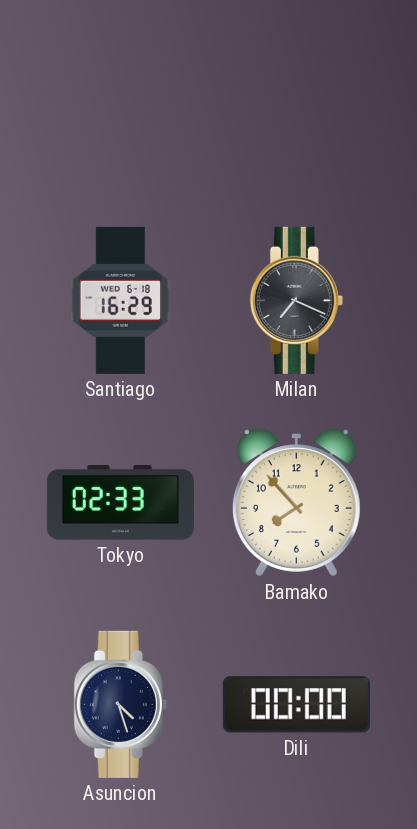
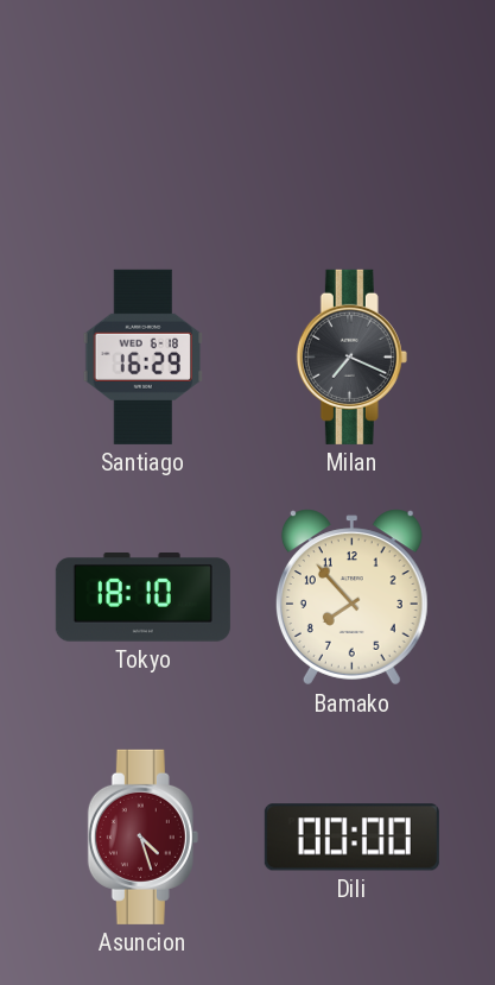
Tokyo: 02:33 -> 18:10
Asuncion dial: navy -> burgundy
